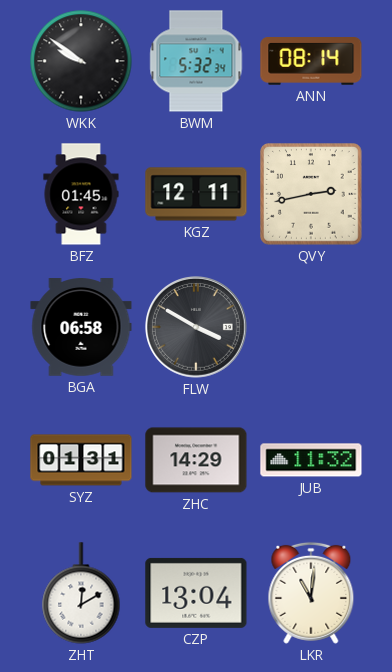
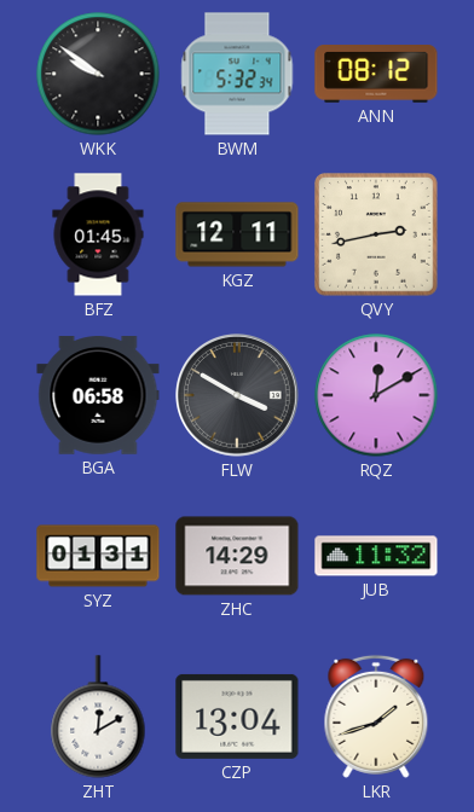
ANN: 08:14 -> 08:12
RQZ: none -> 12:10
LKR: 11:01 -> 1:42
